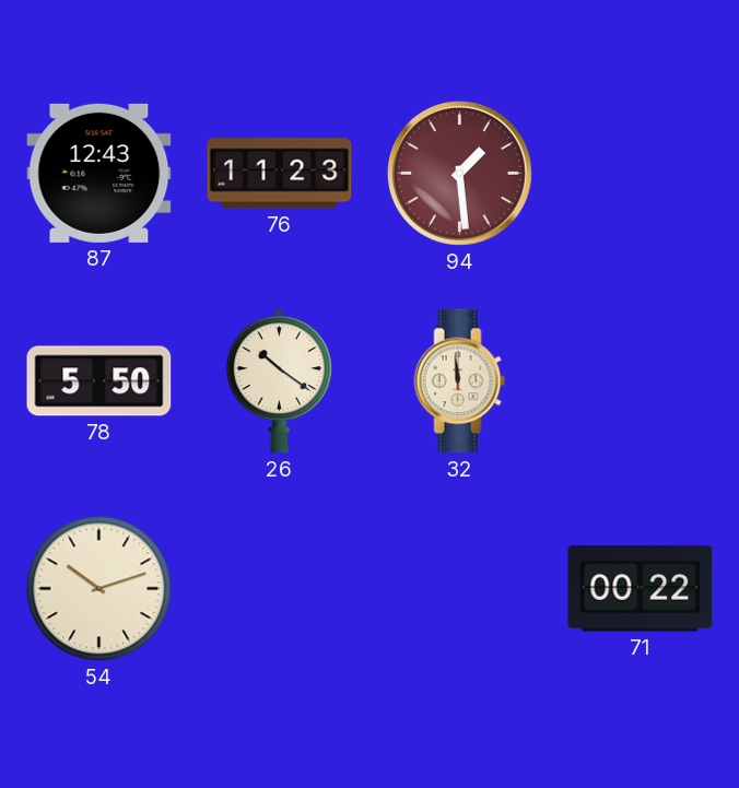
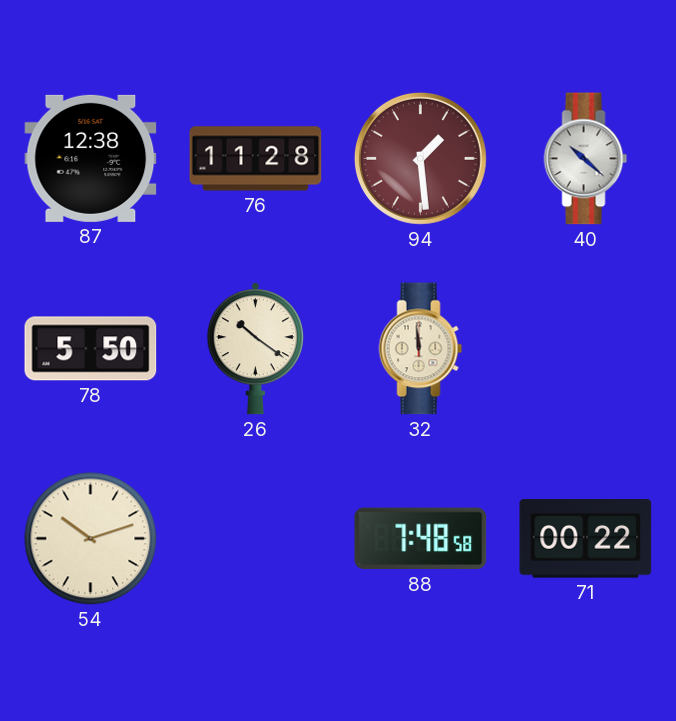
87: 12:43 -> 12:38
76: 11:23 -> 11:28
40: none -> 10:22
88: none -> 7:48
